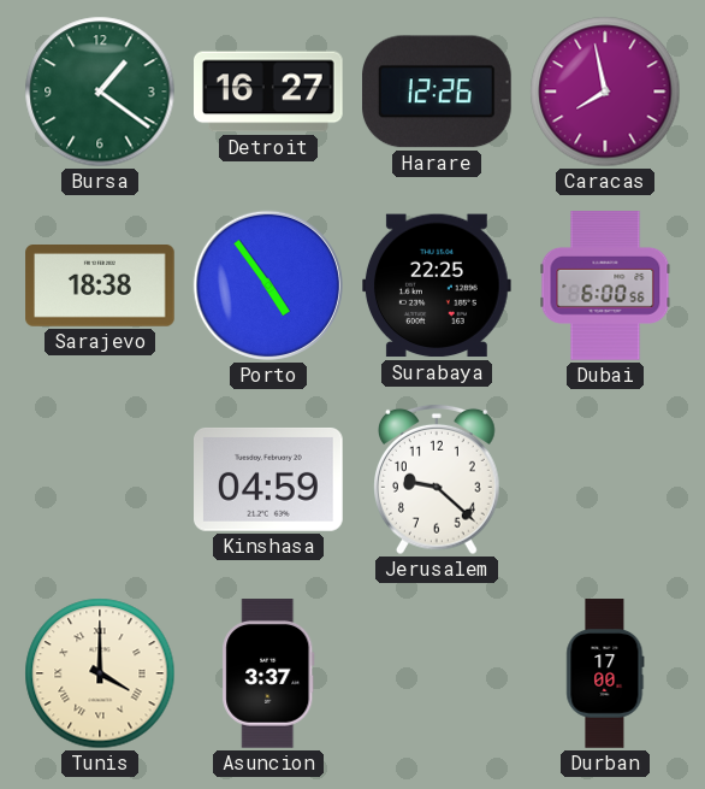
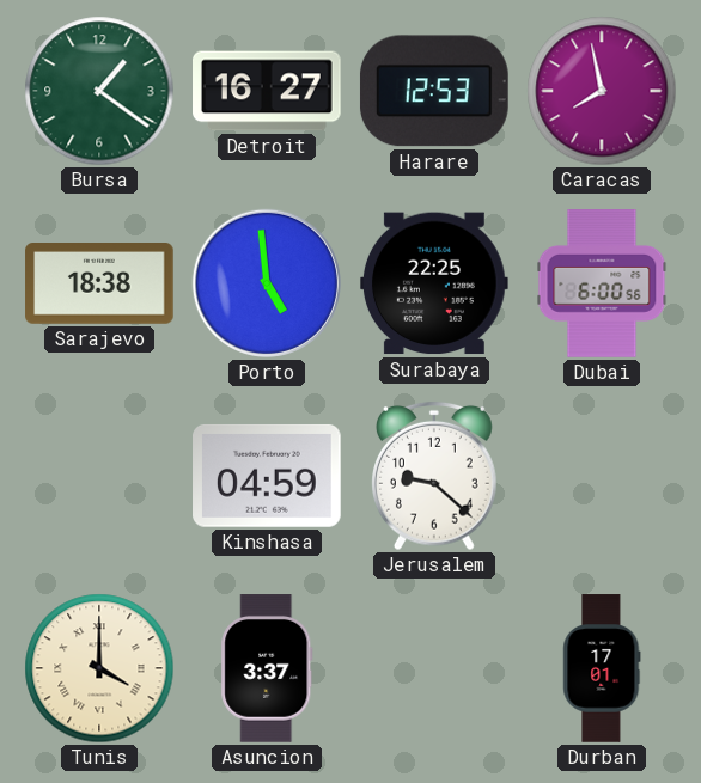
Harare: 12:26 -> 12:53
Porto: 4:54 -> 4:59
Durban: 17:00 -> 17:01
